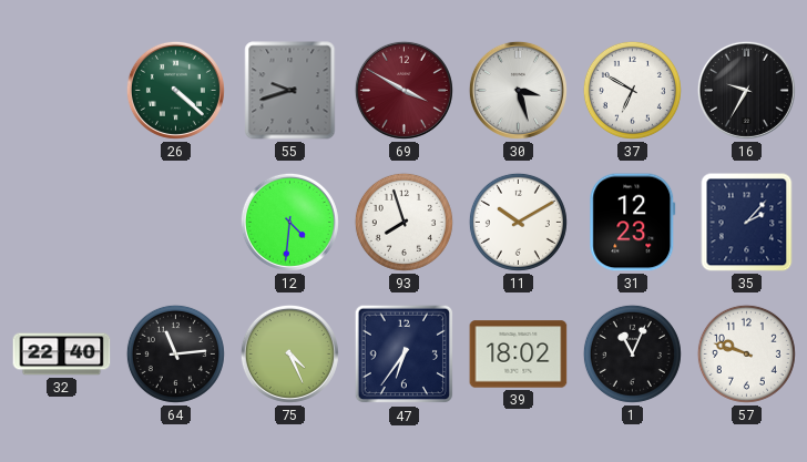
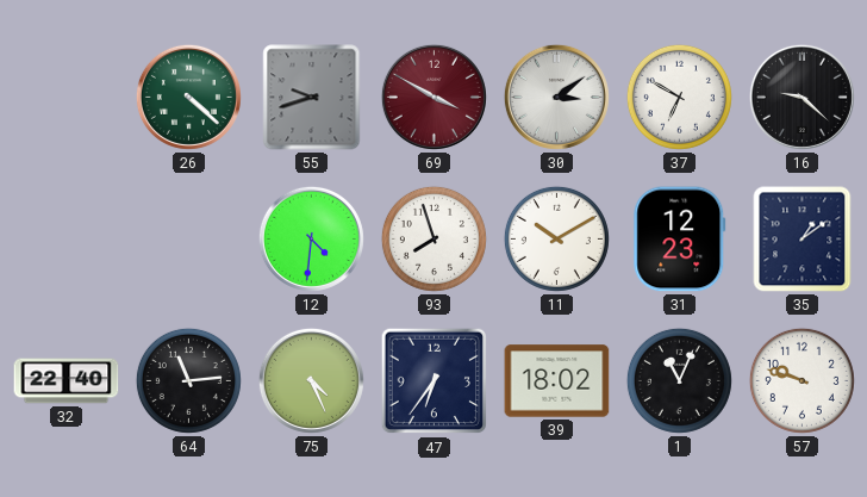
30: 3:27 -> 3:09
16: 9:35 -> 9:22
35: 2:07 -> 1:09
